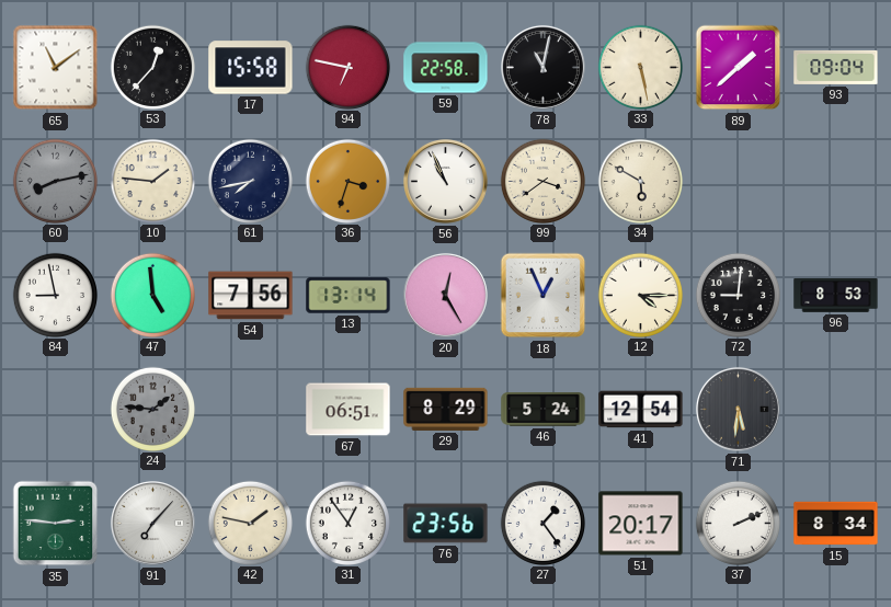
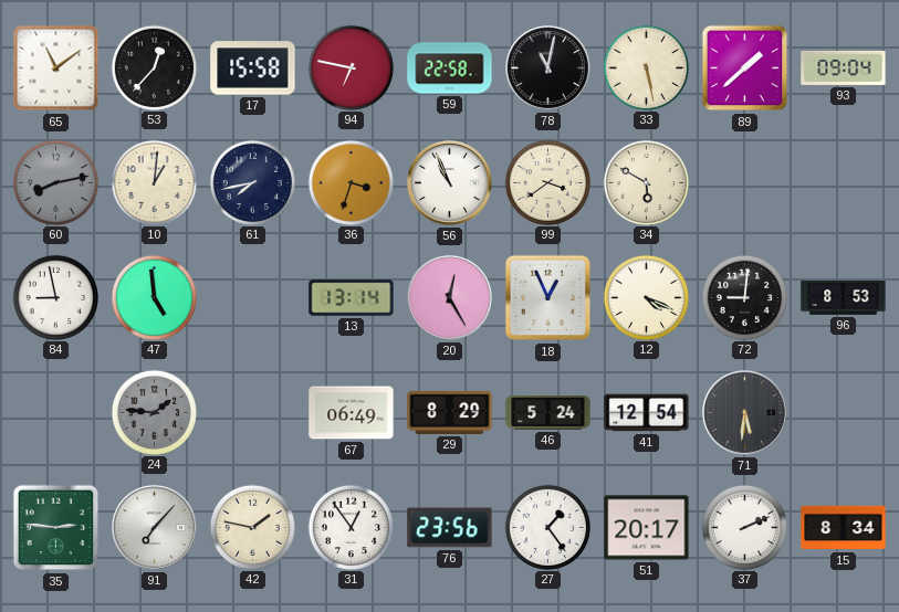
10: 1:46 -> 1:01
54: 7:56 -> none
12: 4:15 -> 4:19
67: 06:51 -> 06:49
